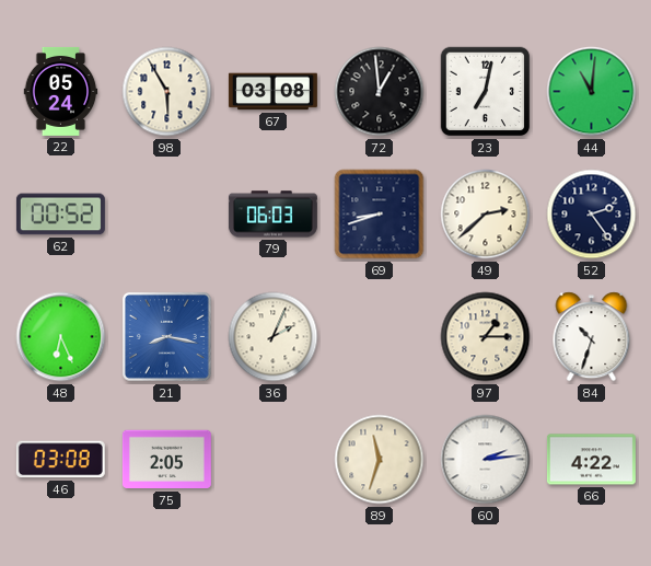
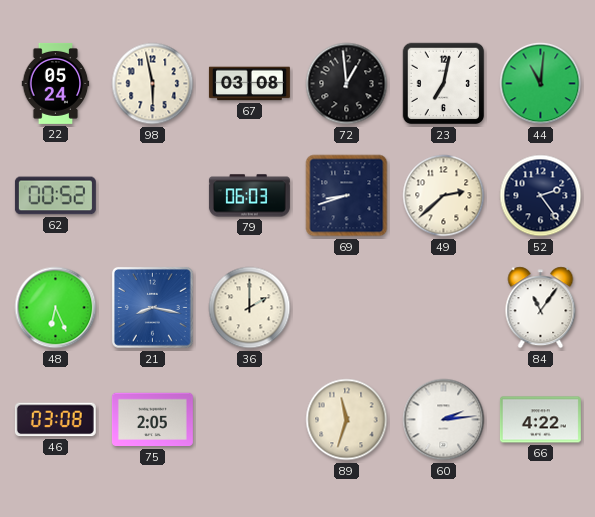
98: 5:55 -> 5:58
36: 2:04 -> 2:00
97: 1:15 -> none
84: 10:33 -> 11:06
